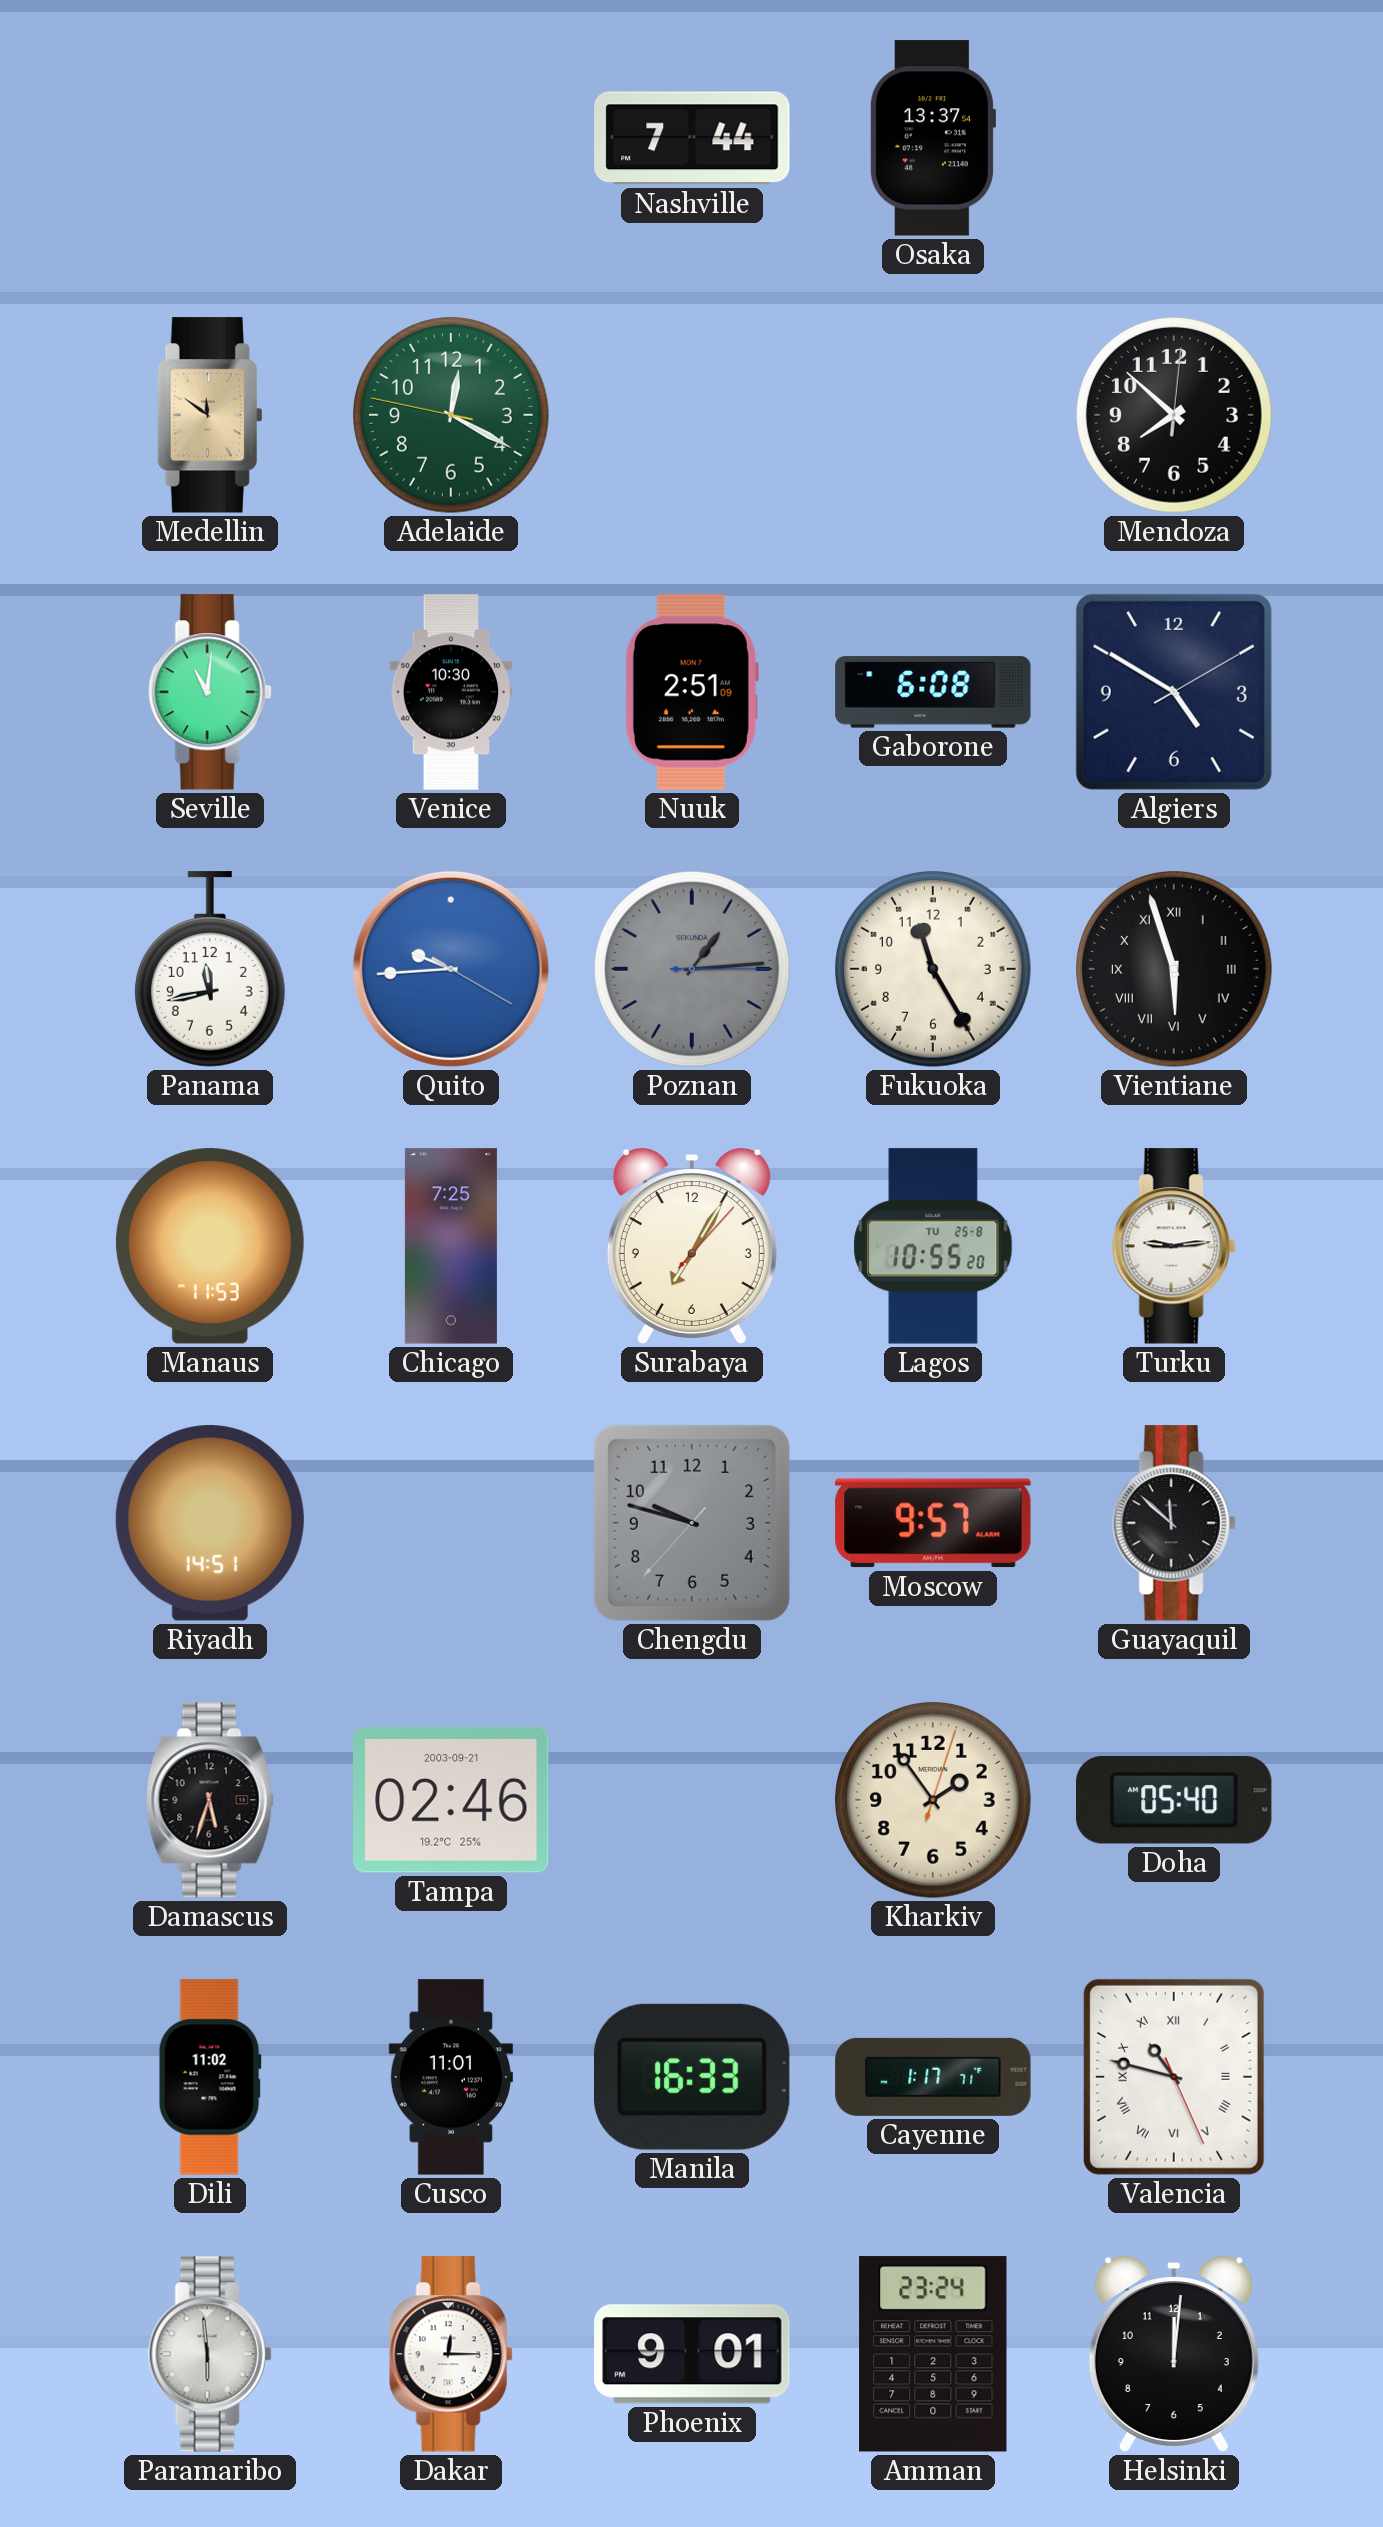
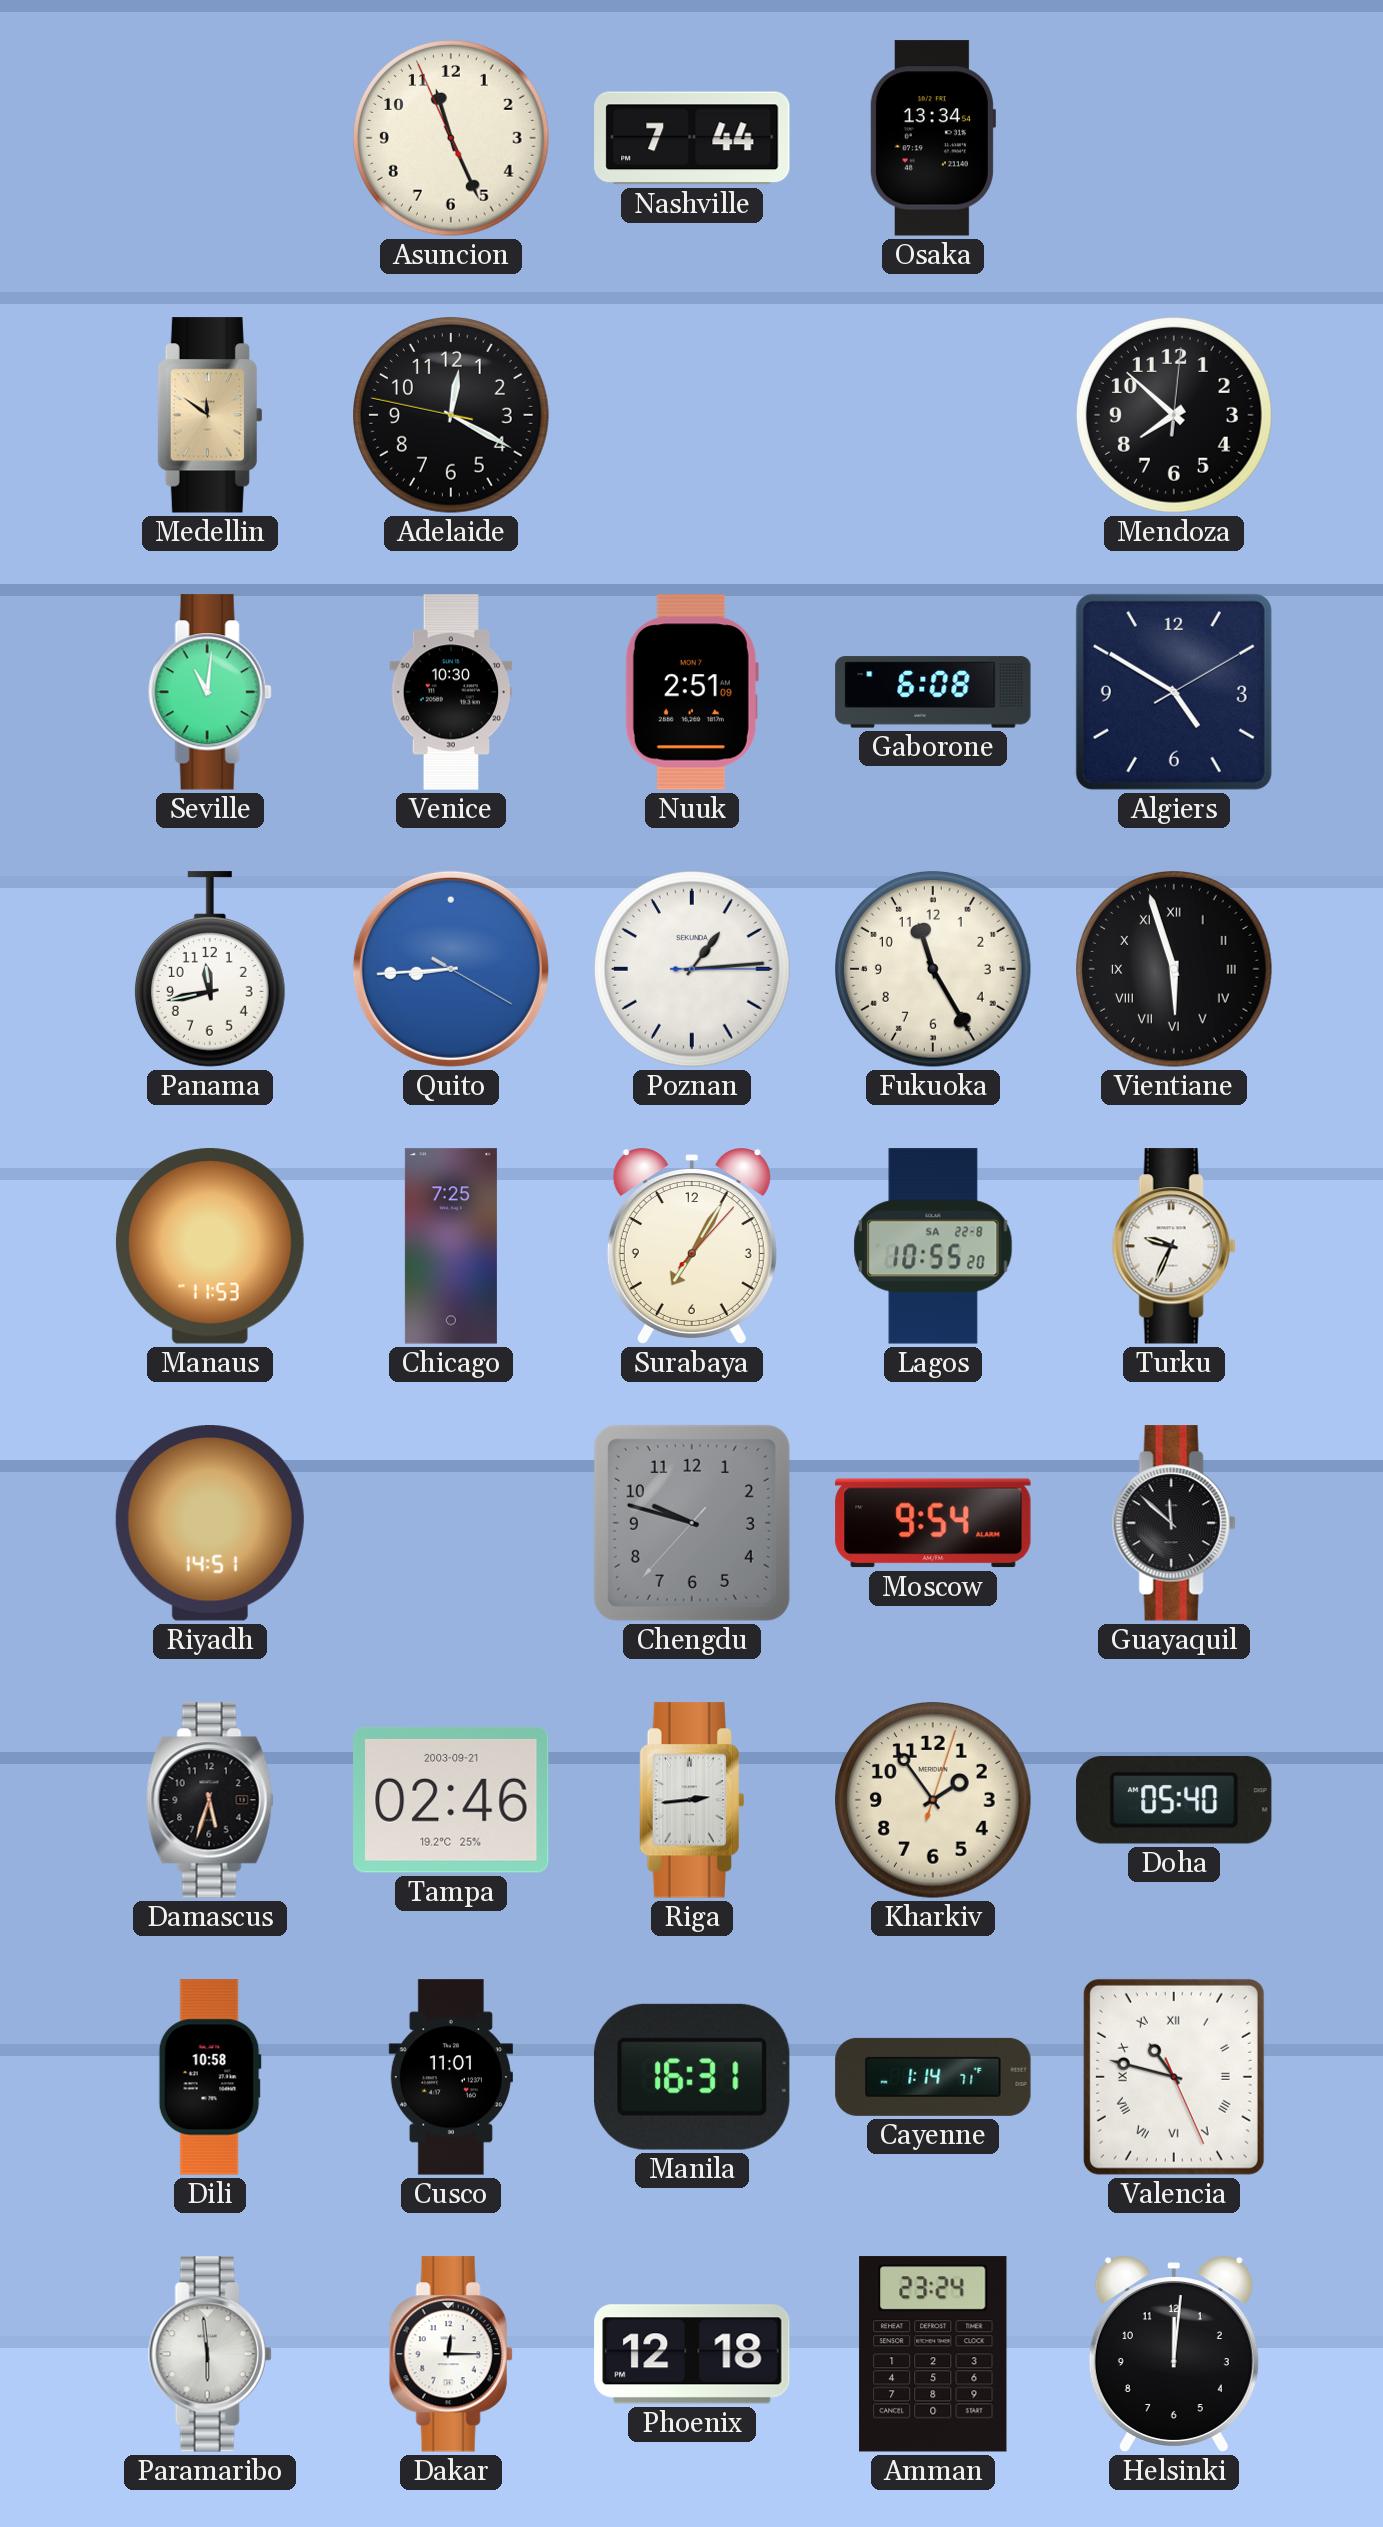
Asuncion: none -> 11:25
Osaka: 13:37 -> 13:34
Adelaide dial: green -> black
Quito: 9:44 -> 8:44
Poznan dial: grey -> white
Lagos date: TU 25-8 -> SA 22-8
Turku: 9:14 -> 9:34
Moscow: 9:57 -> 9:54
Riga: none -> 2:44
Dili: 11:02 -> 10:58
Manila: 16:33 -> 16:31
Cayenne: 1:17 -> 1:14
Phoenix: 9:01 -> 12:18
